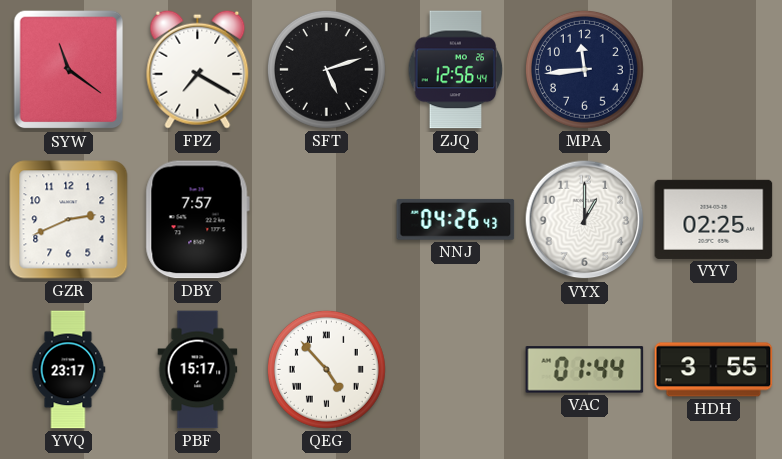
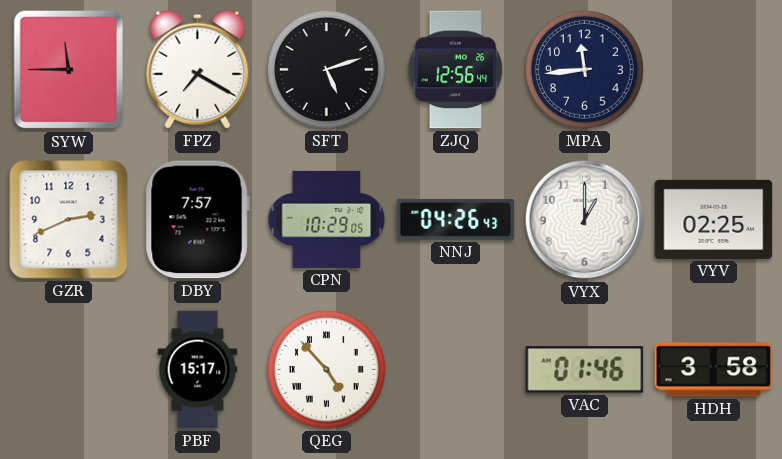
SYW: 11:21 -> 11:45
CPN: none -> 10:29
YVQ: 23:17 -> none
VAC: 01:44 -> 01:46
HDH: 3:55 -> 3:58
